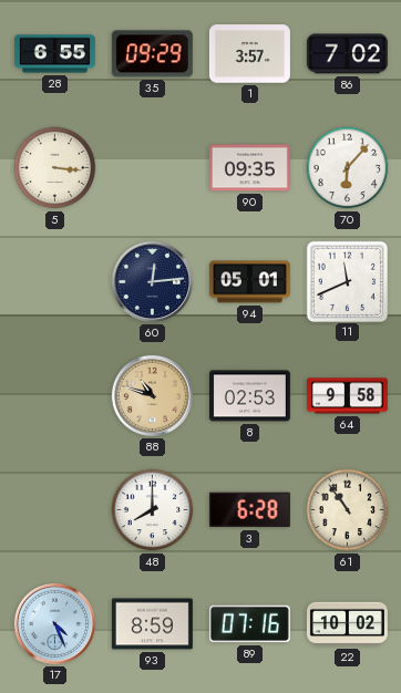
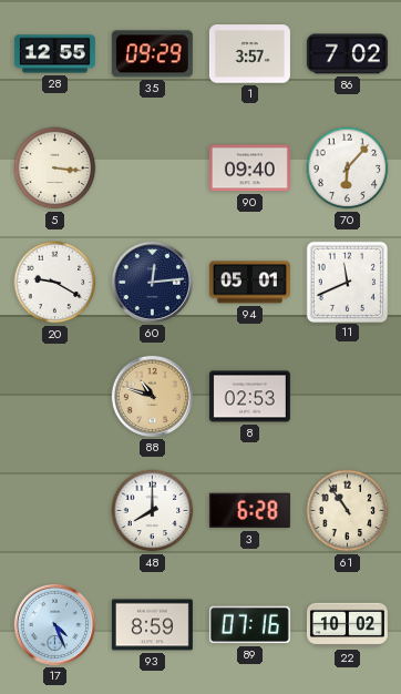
28: 6:55 -> 12:55
90: 09:35 -> 09:40
20: none -> 9:20
64: 9:58 -> none
